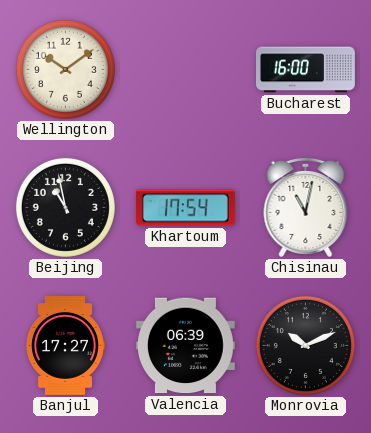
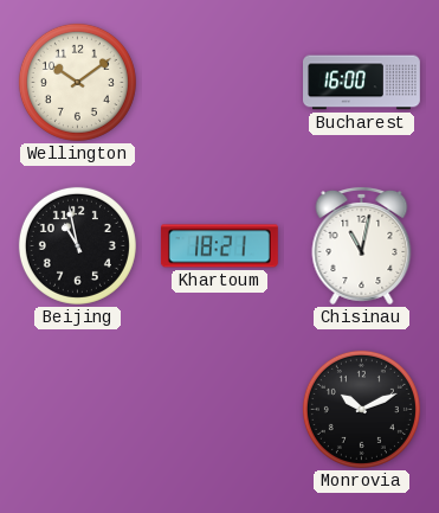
Khartoum: 17:54 -> 18:21
Banjul: 17:27 -> none
Valencia: 06:39 -> none
